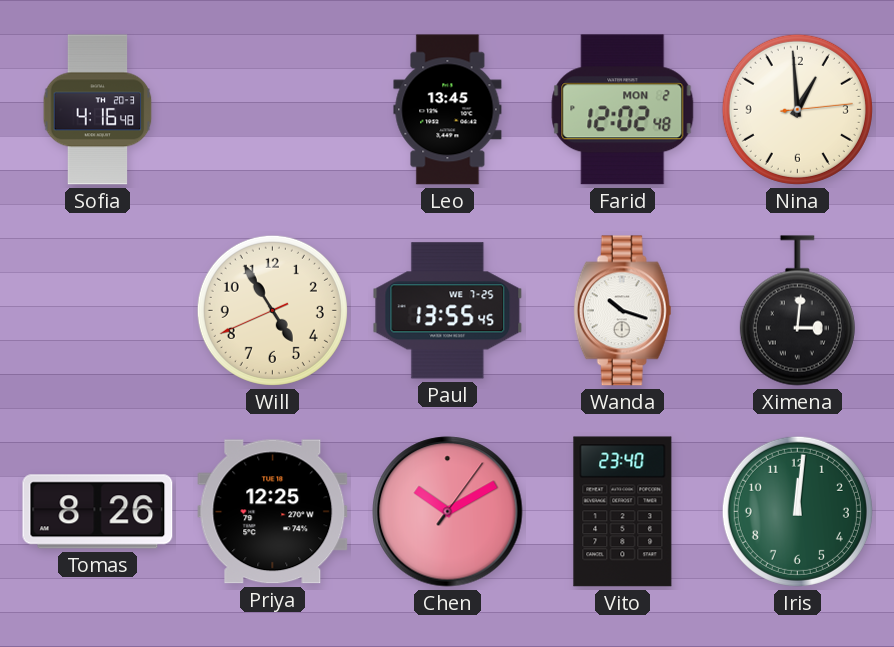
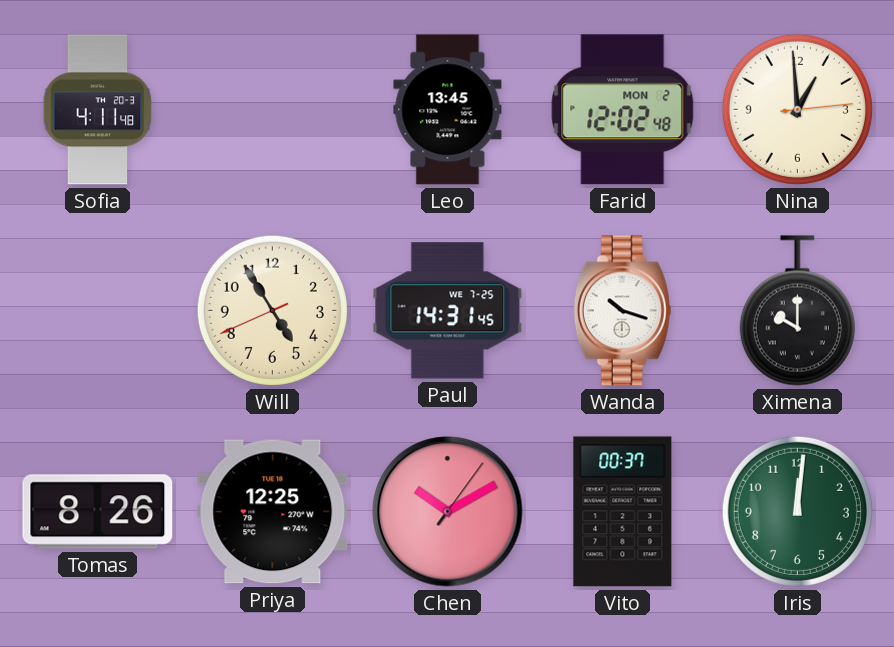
Sofia: 4:16 -> 4:11
Paul: 13:55 -> 14:31
Ximena: 3:01 -> 10:00
Vito: 23:40 -> 00:37
